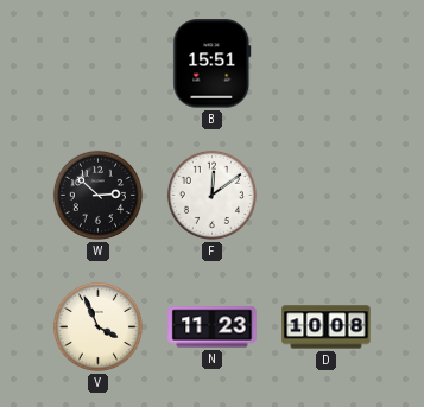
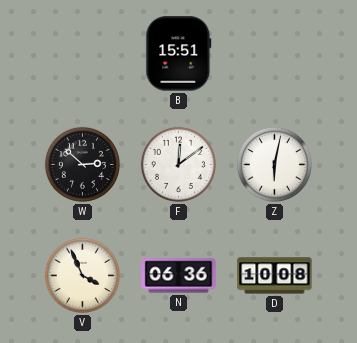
Z: none -> 6:02
N: 11:23 -> 06:36
